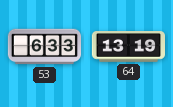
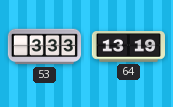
53: 6:33 -> 3:33
